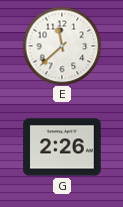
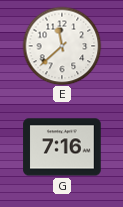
G: 2:26 -> 7:16
